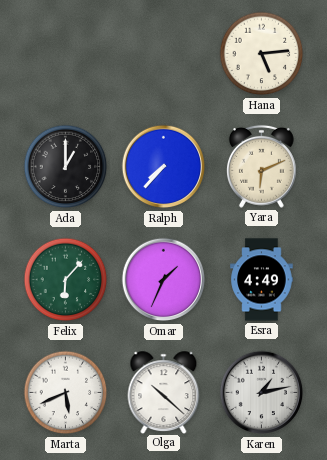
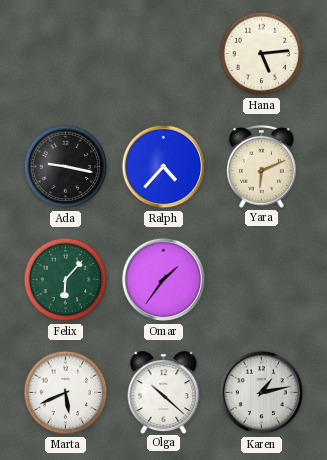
Ada: 1:00 -> 9:17
Ralph: 7:37 -> 4:37
Omar: 1:34 -> 1:36
Esra: 4:49 -> none
